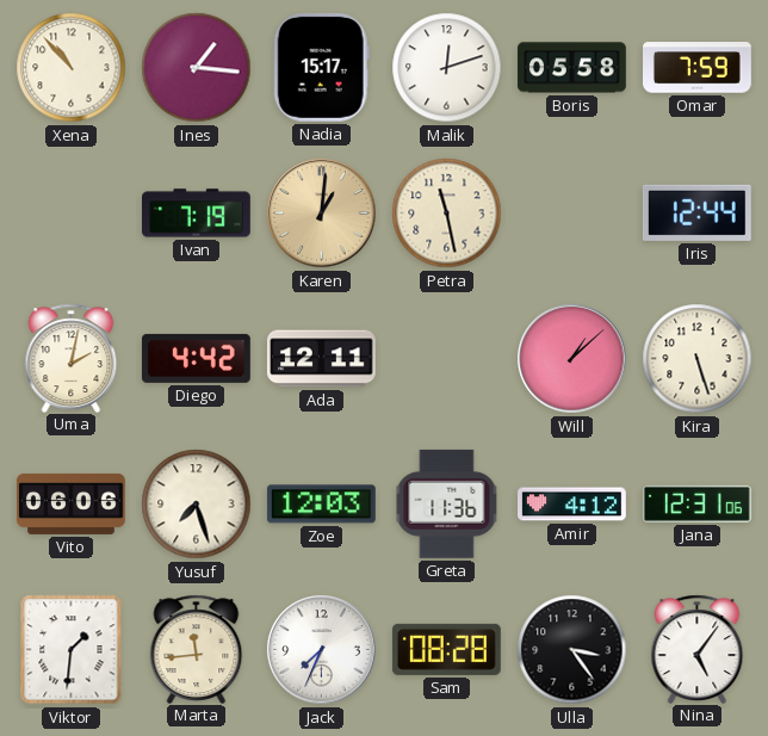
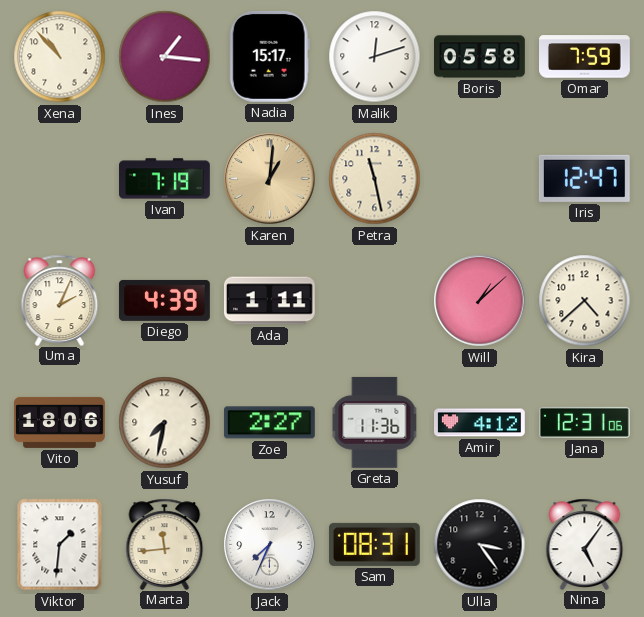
Iris: 12:44 -> 12:47
Uma: 2:02 -> 2:04
Diego: 4:42 -> 4:39
Ada: 12:11 -> 1:11
Kira: 5:27 -> 4:38
Vito: 06:06 -> 18:06
Yusuf: 7:27 -> 7:32
Zoe: 12:03 -> 2:27
Sam: 08:28 -> 08:31
